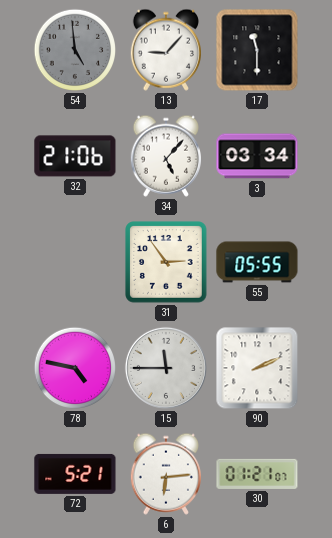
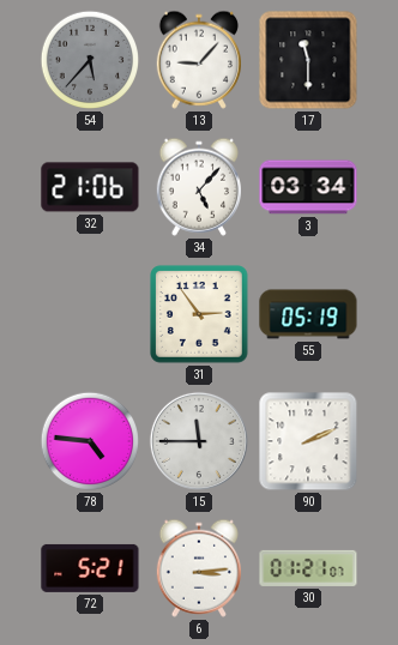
54: 4:59 -> 5:37
55: 05:55 -> 05:19
78: 4:47 -> 4:46
6: 6:14 -> 3:14
